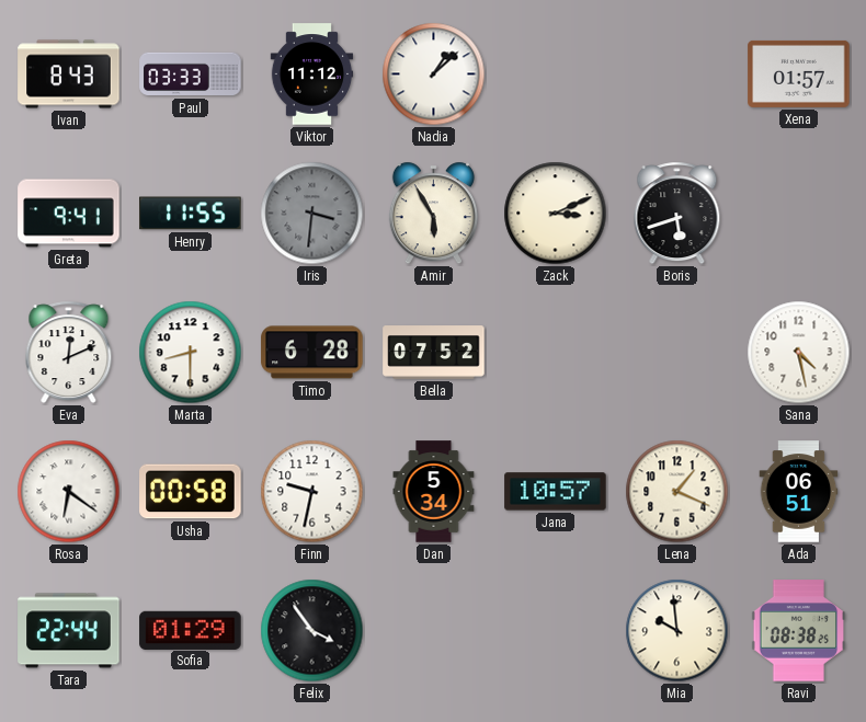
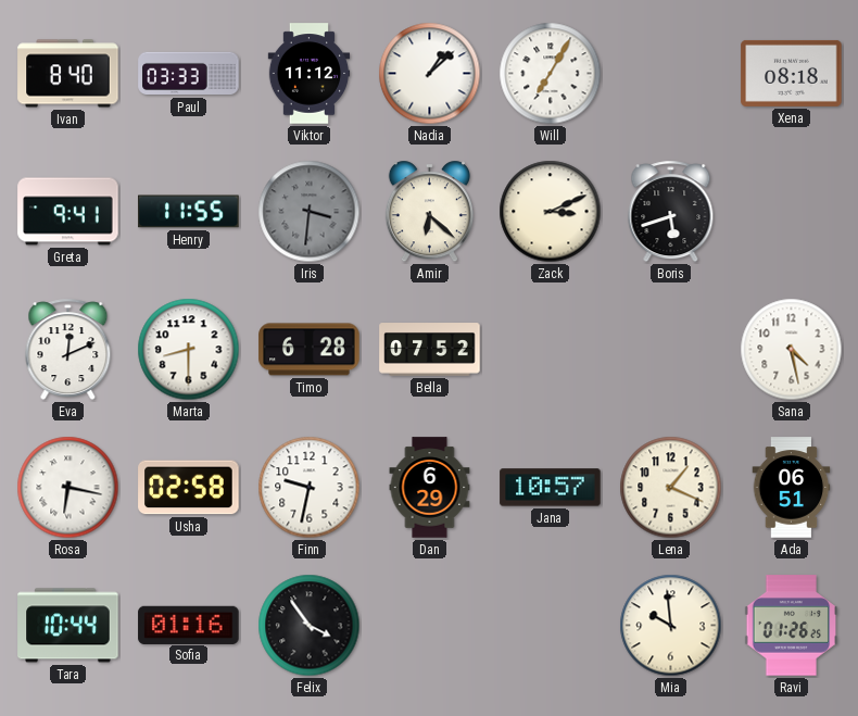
Ivan: 8:43 -> 8:40
Will: none -> 7:05
Xena: 01:57 -> 08:18
Amir: 5:55 -> 6:22
Rosa: 6:21 -> 6:17
Usha: 00:58 -> 02:58
Dan: 5:34 -> 6:29
Tara: 22:44 -> 10:44
Sofia: 01:29 -> 01:16
Ravi: 08:38 -> 01:26
